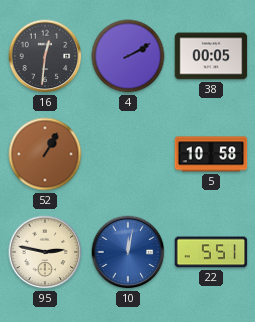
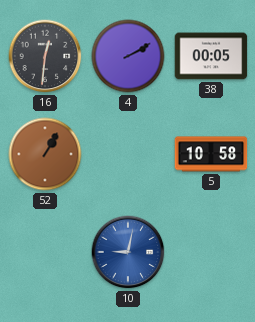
95: 2:47 -> none
10: 12:02 -> 9:02
22: 5:51 -> none
